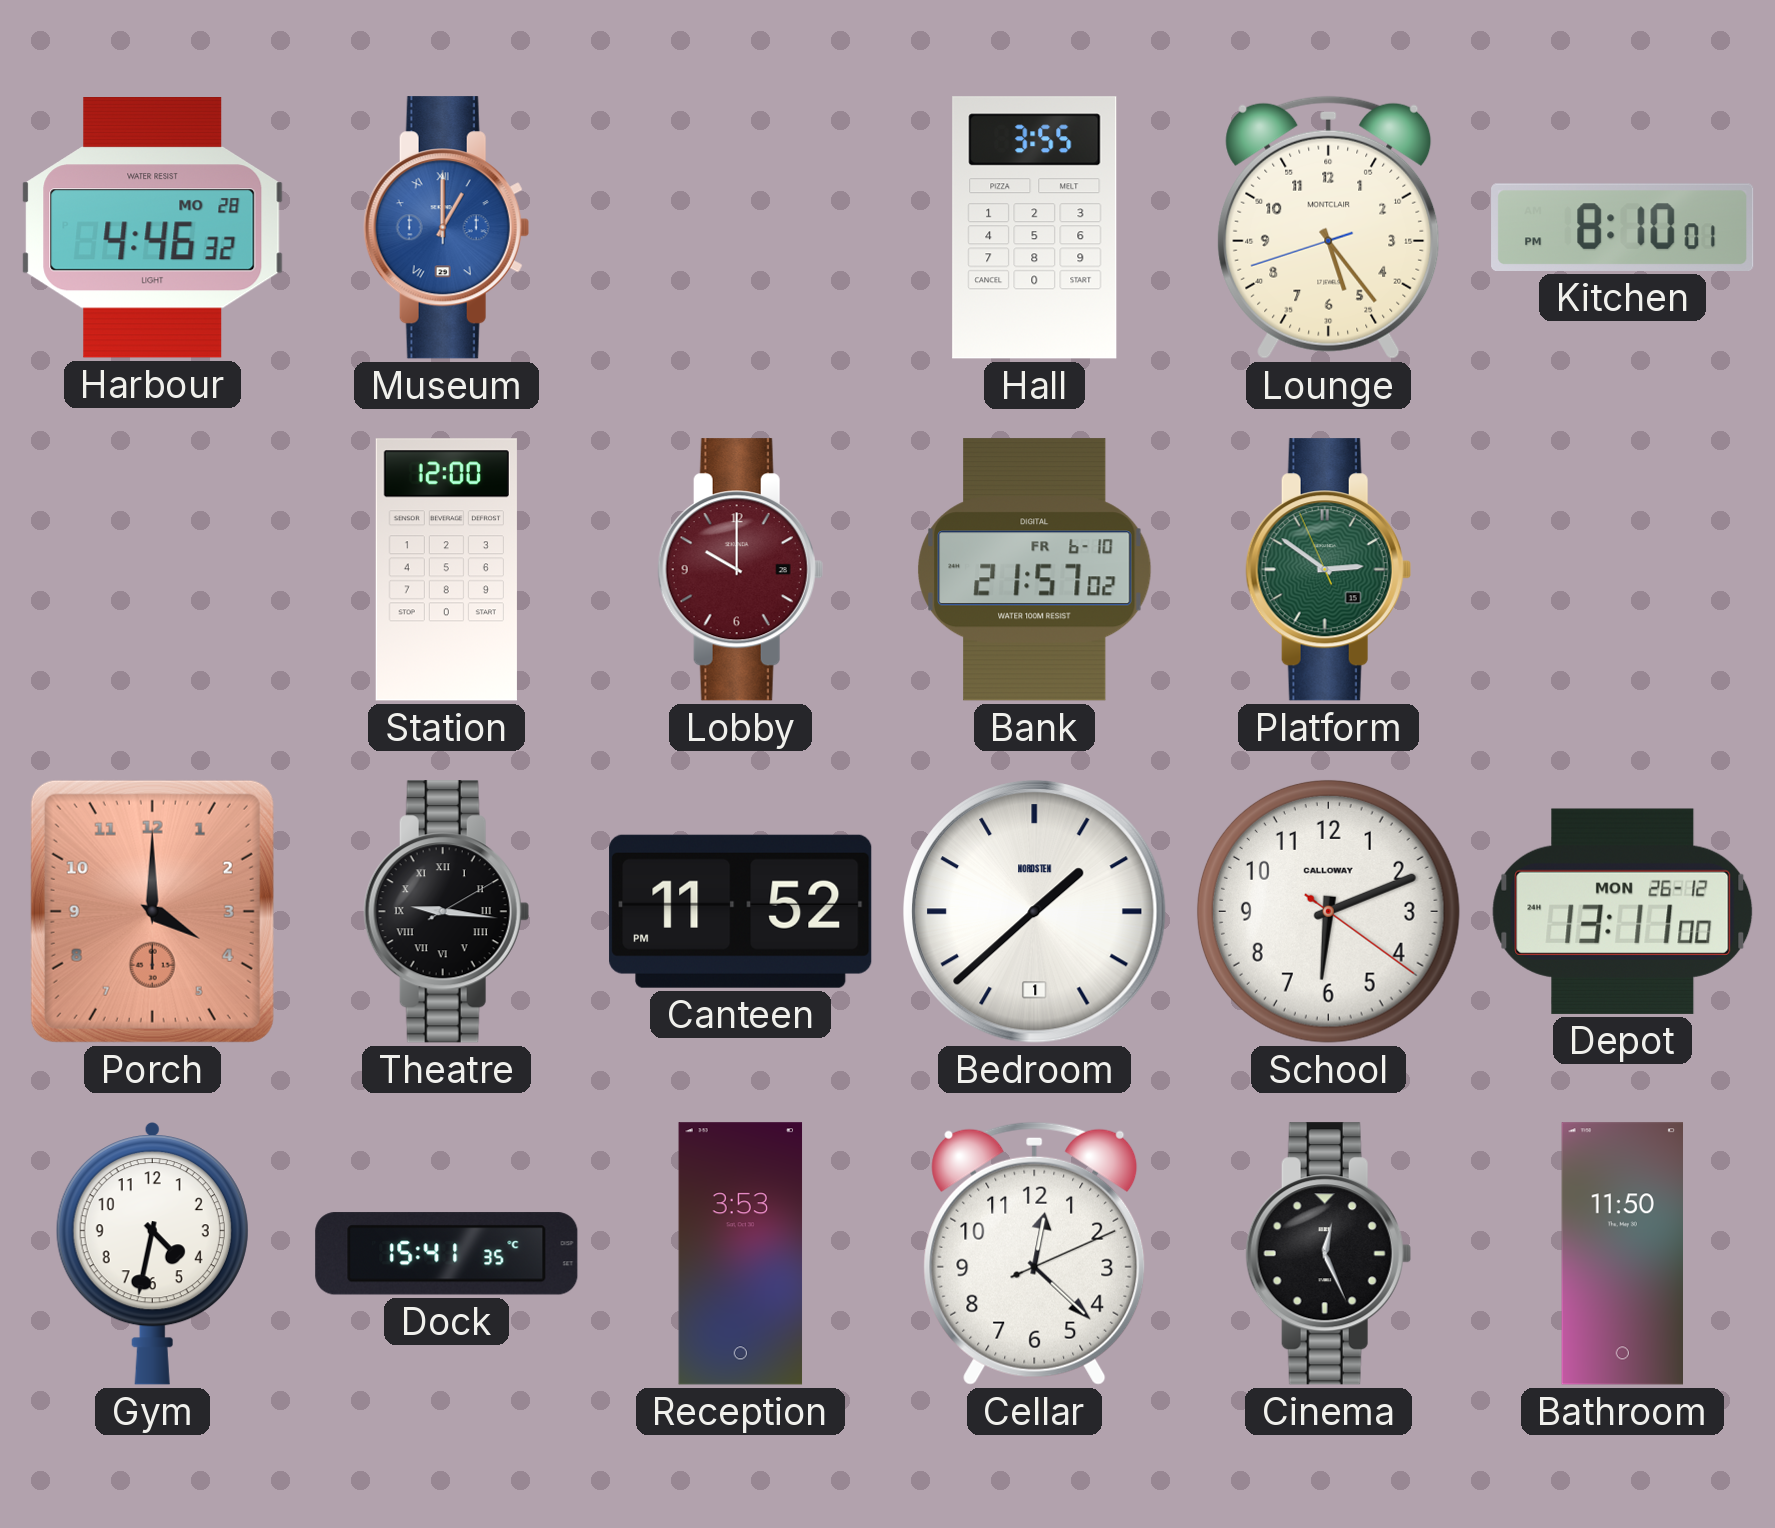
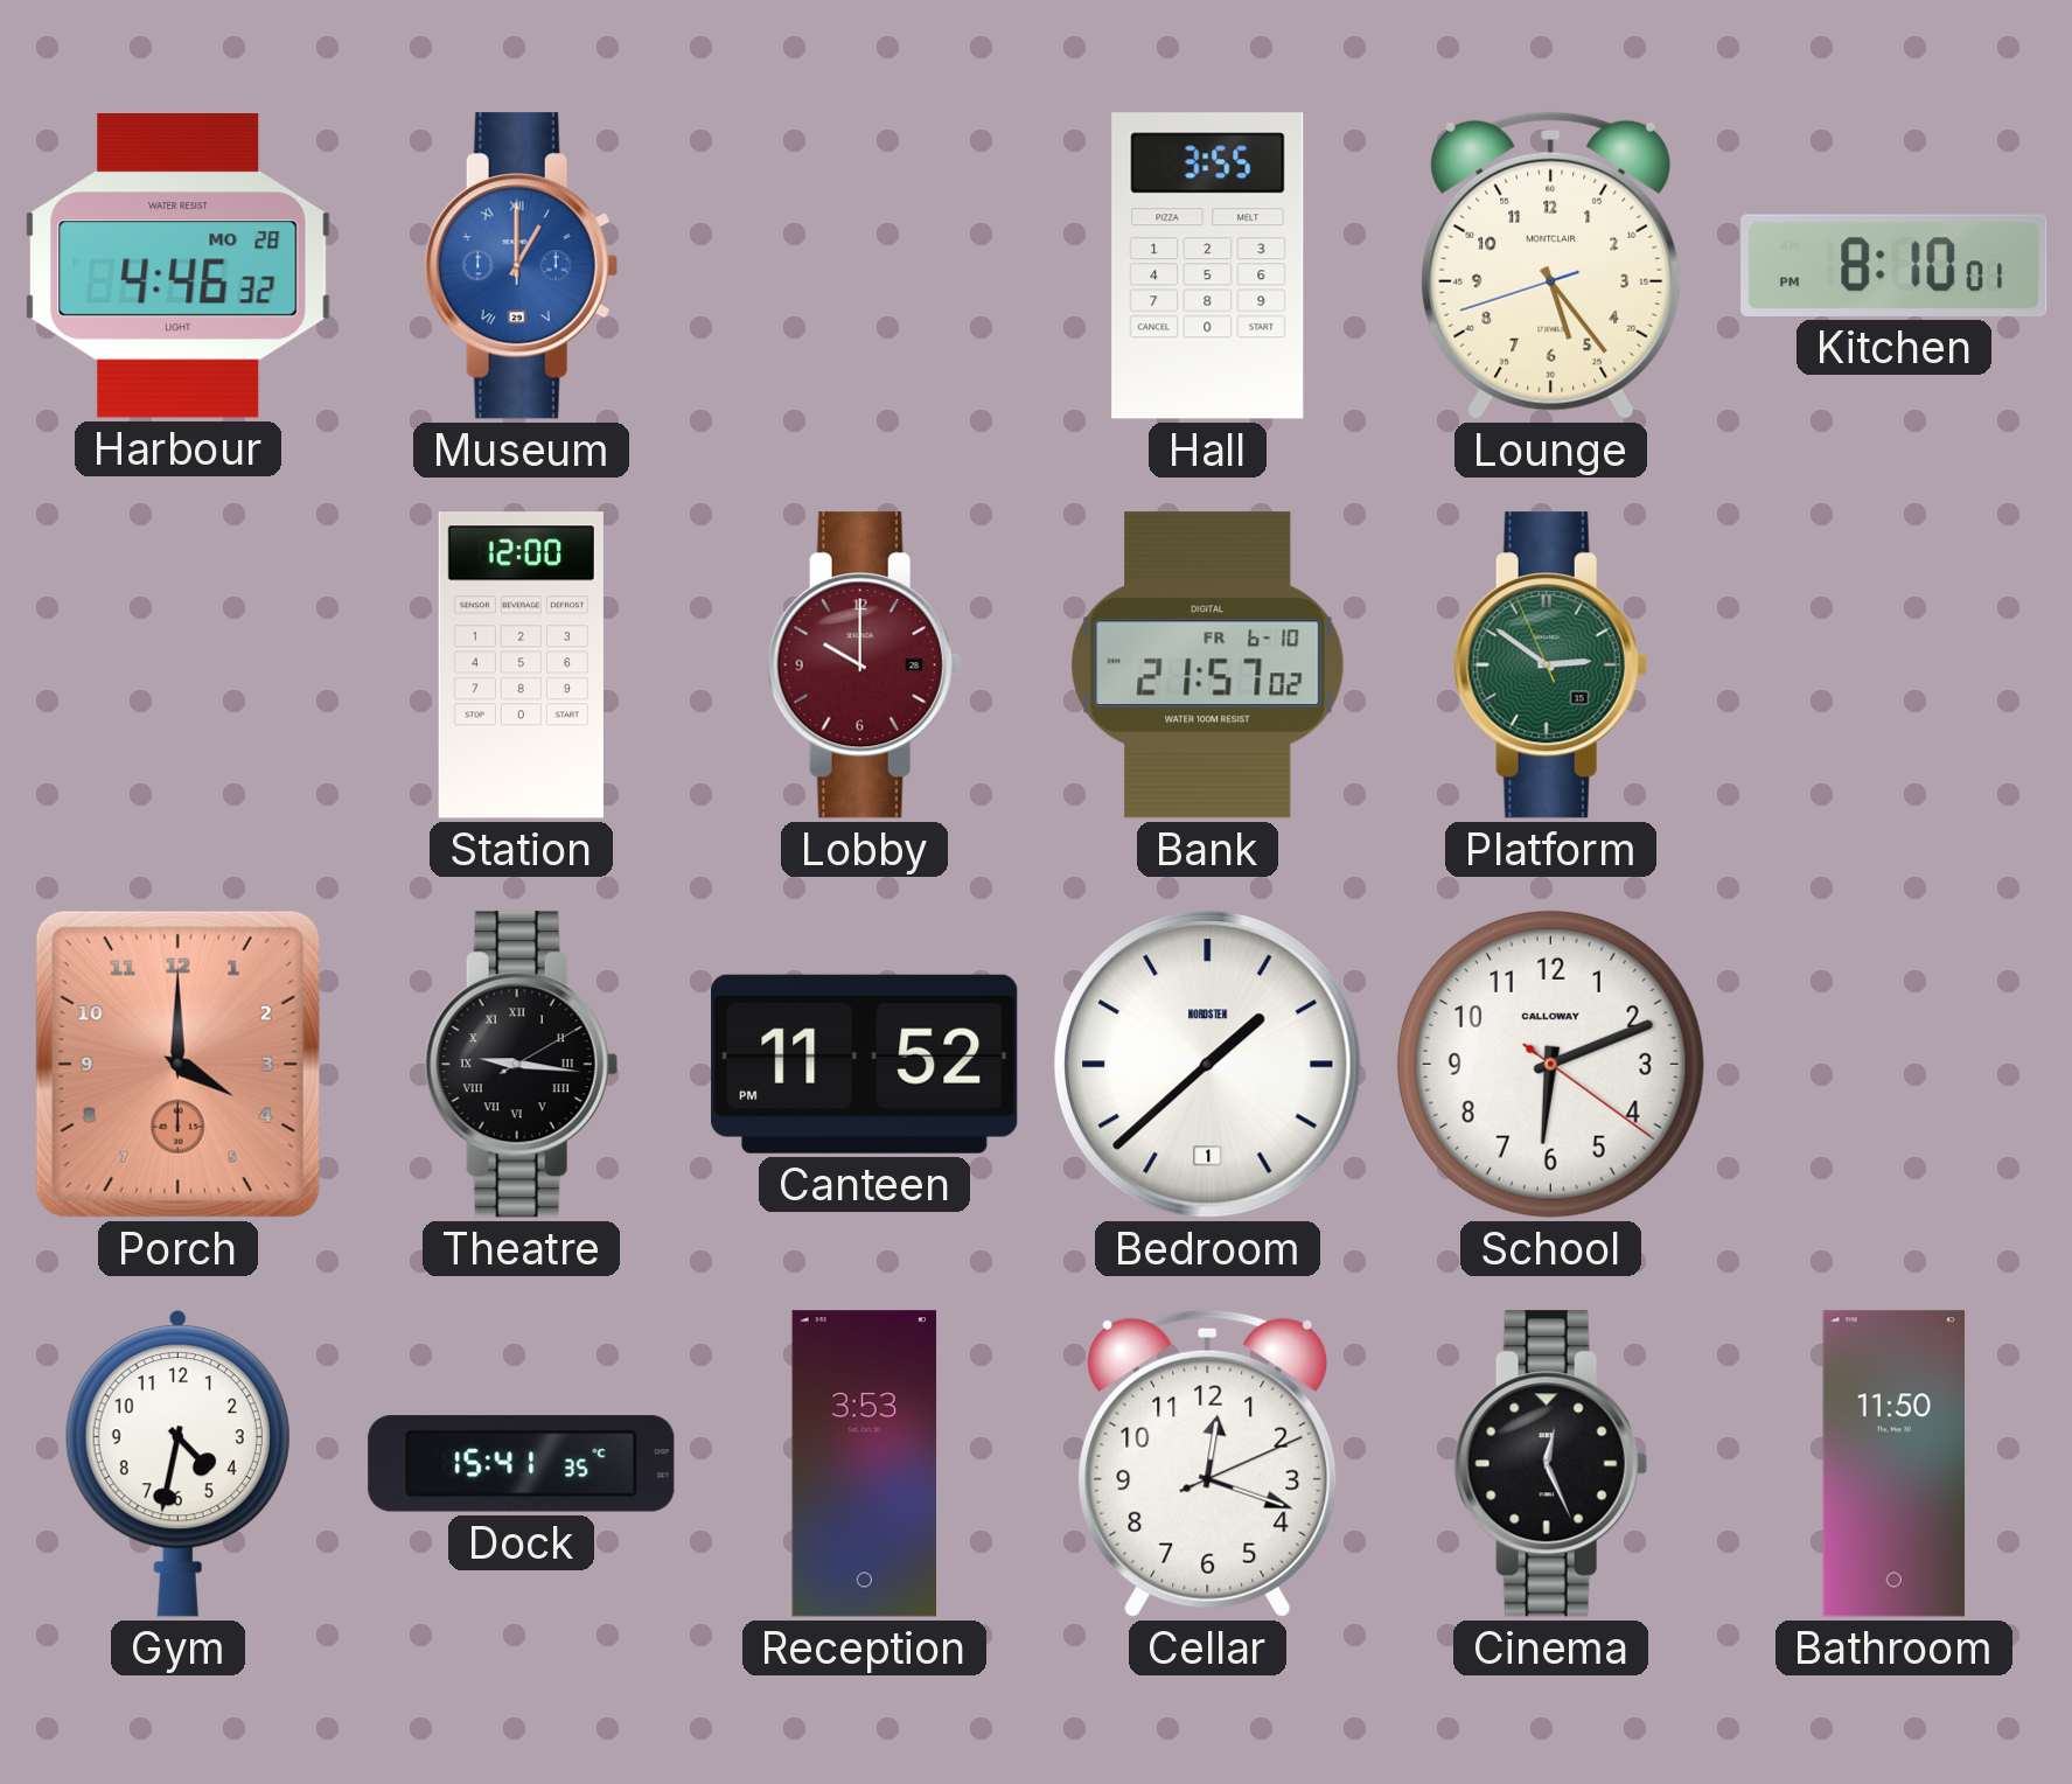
Depot: 13:11 -> none
Cellar: 12:22 -> 12:18
